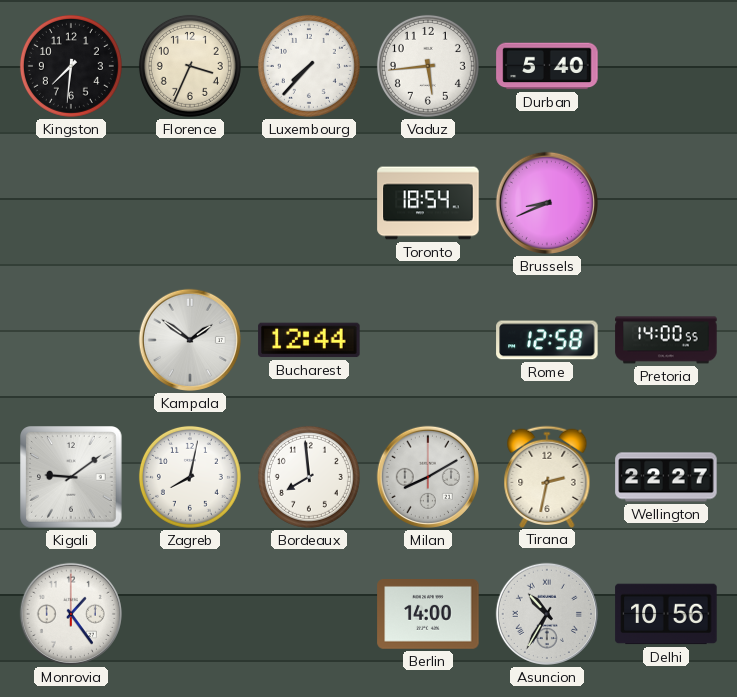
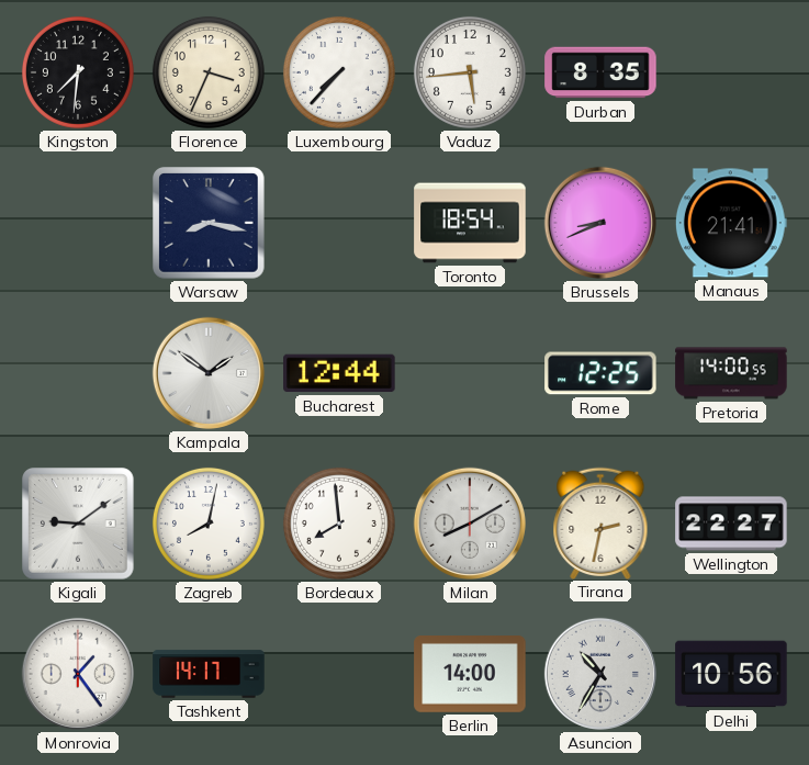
Durban: 5:40 -> 8:35
Warsaw: none -> 8:17
Manaus: none -> 21:41
Rome: 12:58 -> 12:25
Tashkent: none -> 14:17
